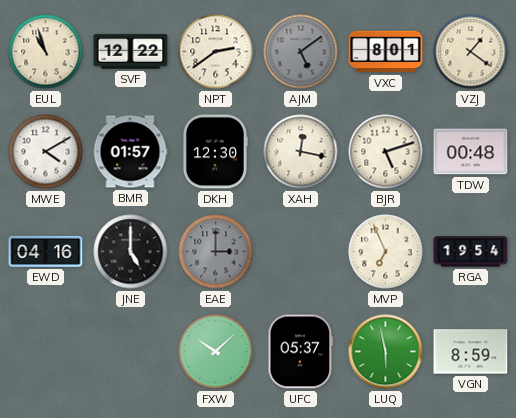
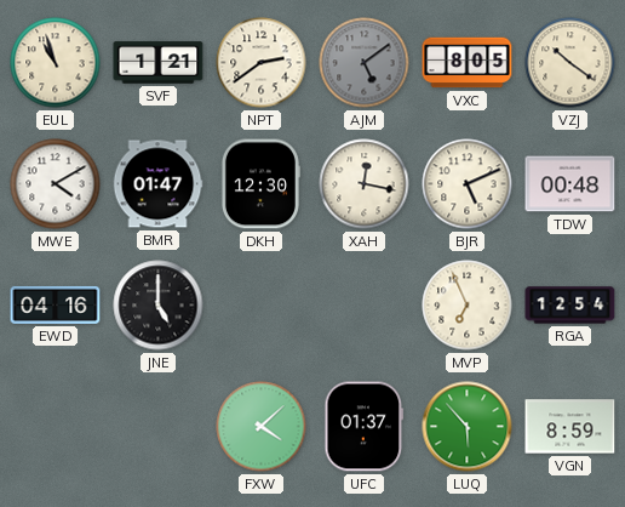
SVF: 12:22 -> 1:21
VXC: 8:01 -> 8:05
VZJ: 1:21 -> 10:21
BMR: 01:57 -> 01:47
BJR: 5:12 -> 5:11
EAE: 3:00 -> none
RGA: 19:54 -> 12:54
FXW: 10:08 -> 4:08
UFC: 05:37 -> 01:37
LUQ: 5:58 -> 5:53
